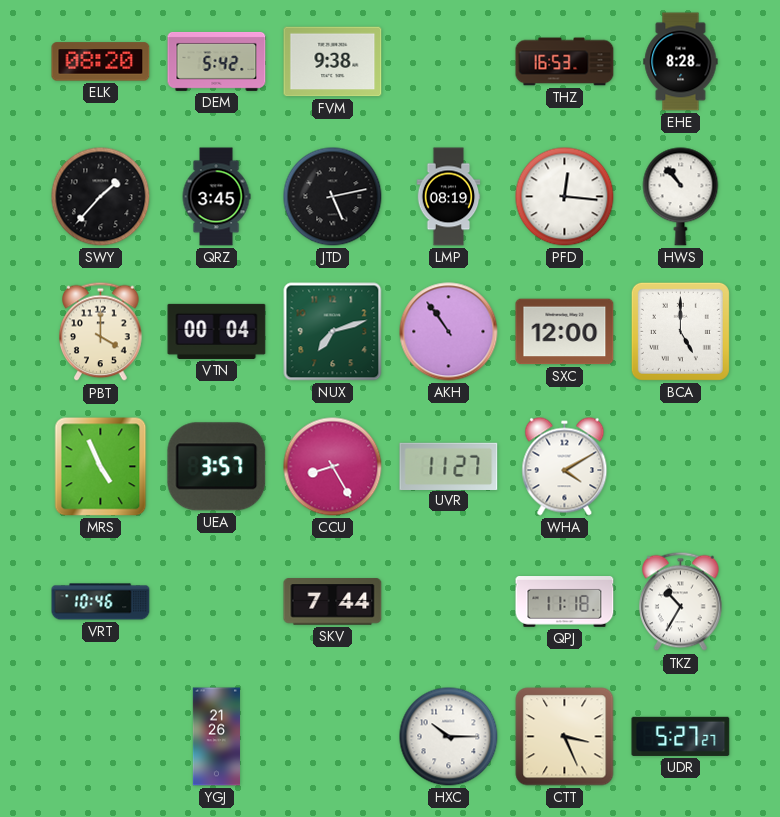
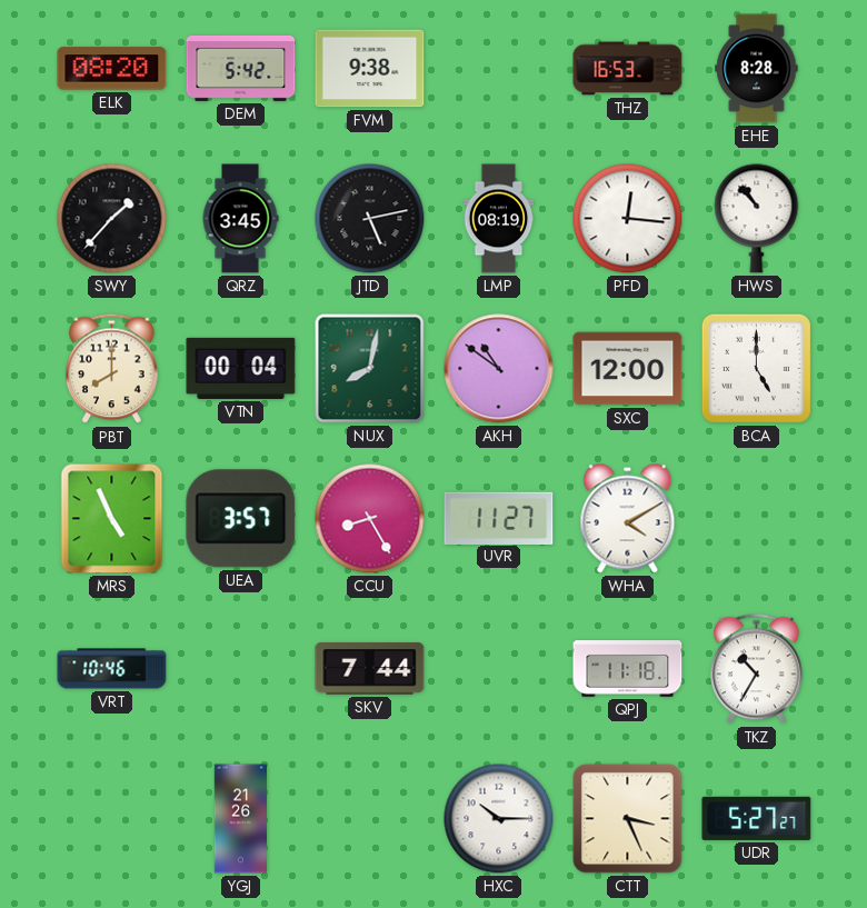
PBT: 4:00 -> 8:00
NUX: 7:12 -> 8:02
AKH: 10:54 -> 10:51
